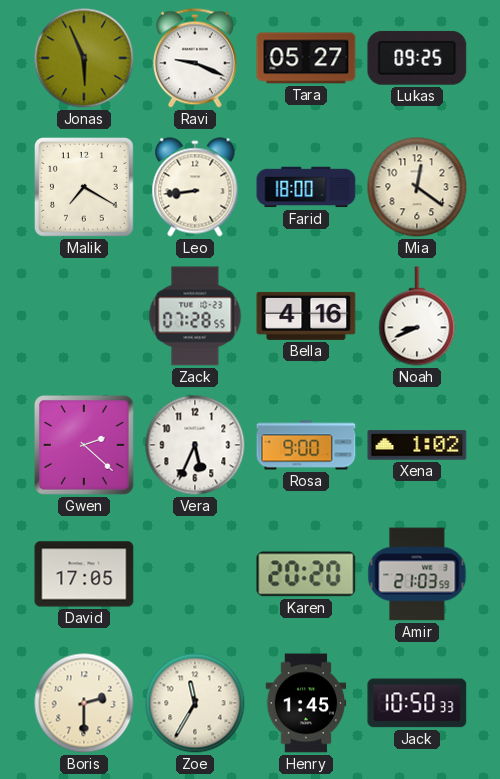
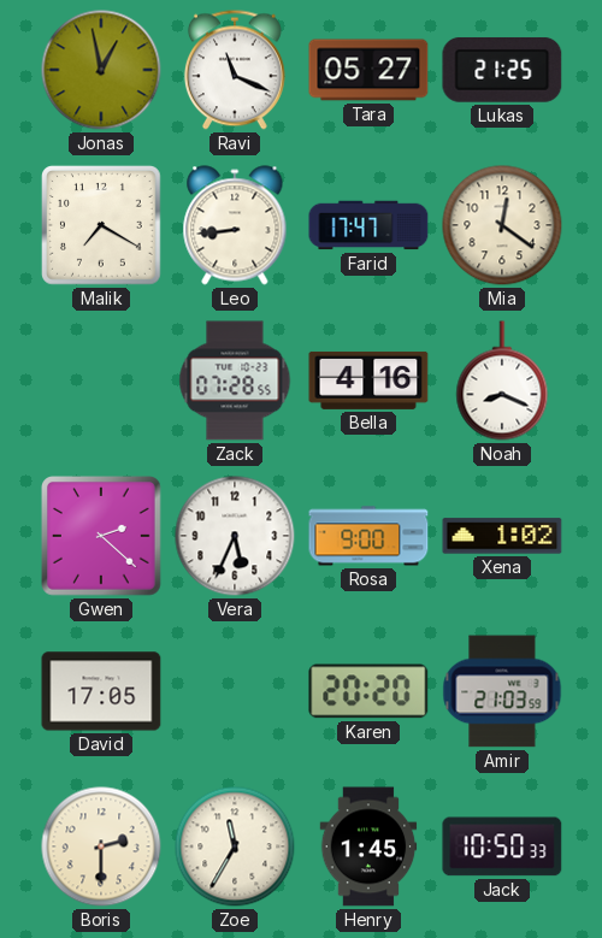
Jonas: 5:56 -> 12:58
Ravi: 9:19 -> 11:19
Lukas: 09:25 -> 21:25
Farid: 18:00 -> 17:47
Noah: 8:41 -> 8:19
